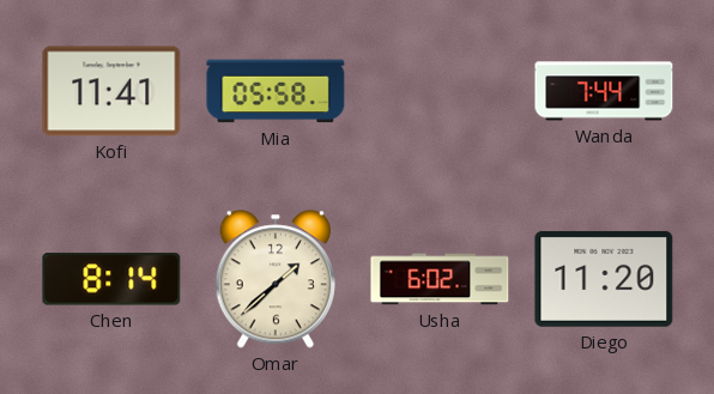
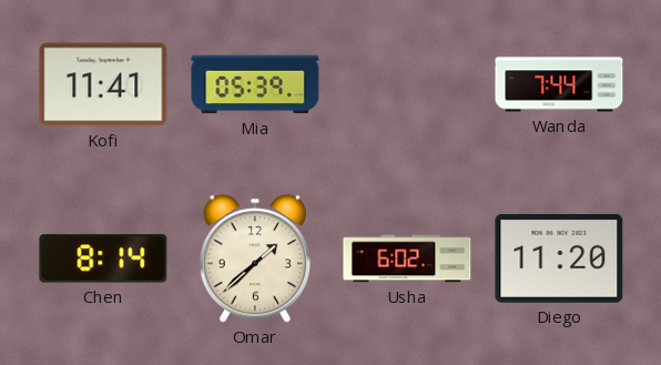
Mia: 05:58 -> 05:39
